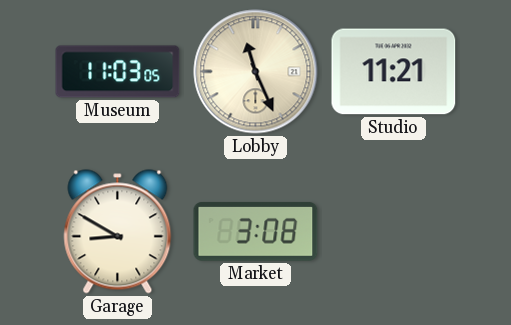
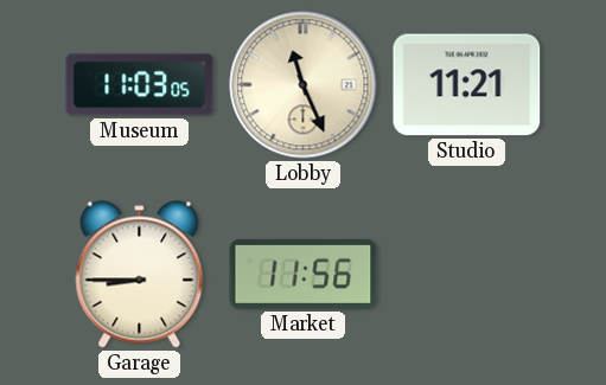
Garage: 8:50 -> 8:45
Market: 3:08 -> 11:56
